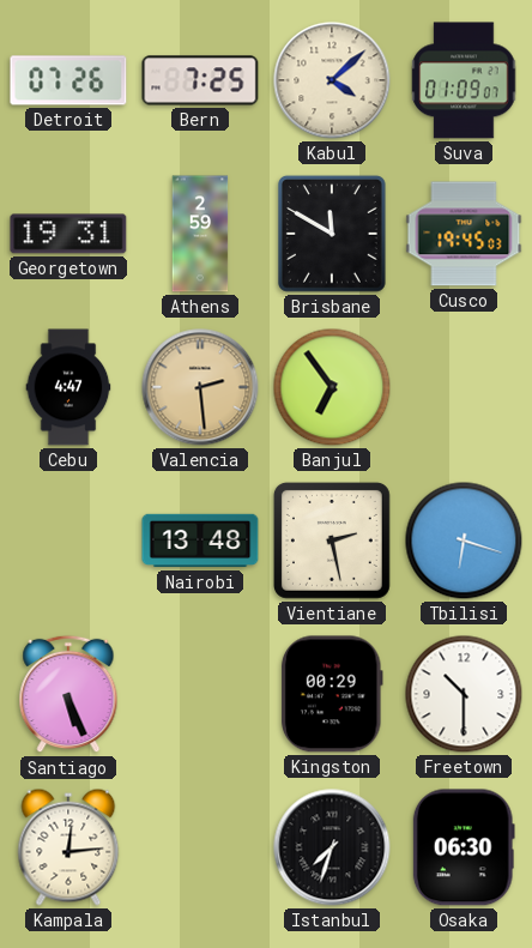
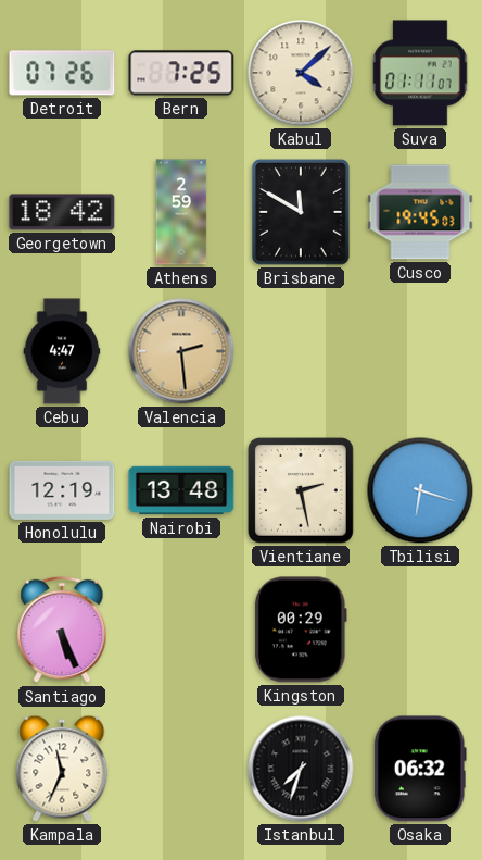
Suva: 01:09 -> 01:11
Georgetown: 19:31 -> 18:42
Banjul: 6:54 -> none
Honolulu: none -> 12:19
Freetown: 10:30 -> none
Kampala: 12:14 -> 11:34
Osaka: 06:30 -> 06:32
